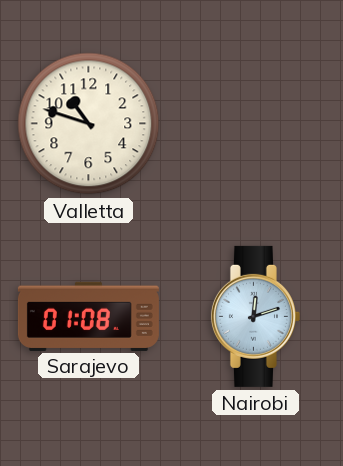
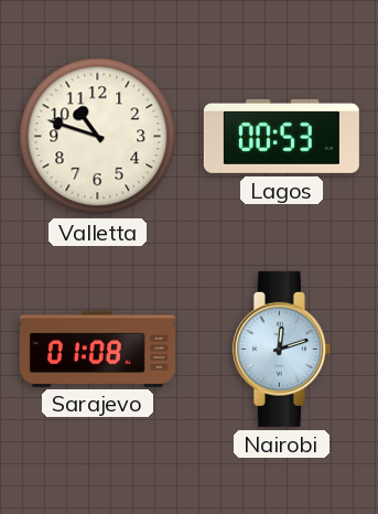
Lagos: none -> 00:53
